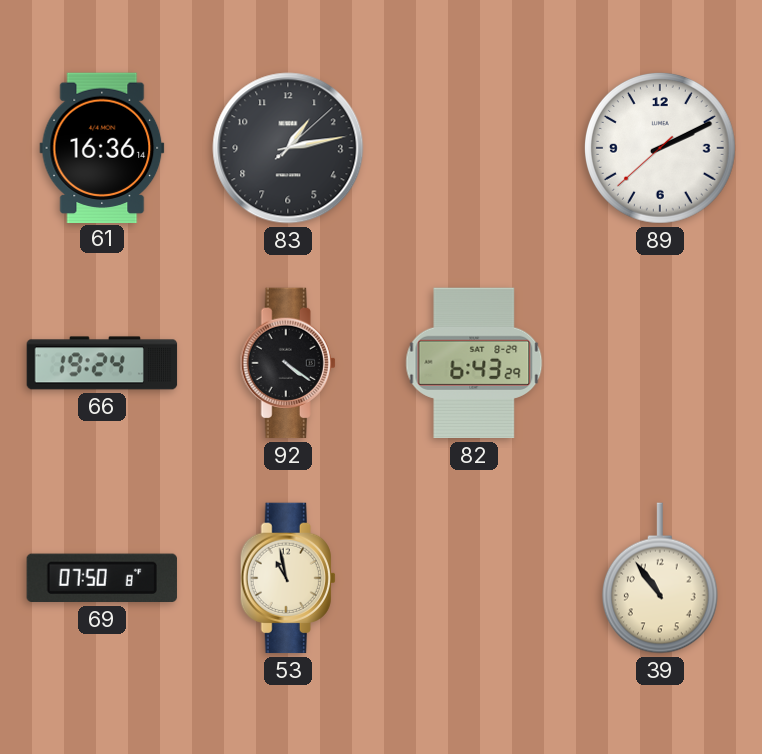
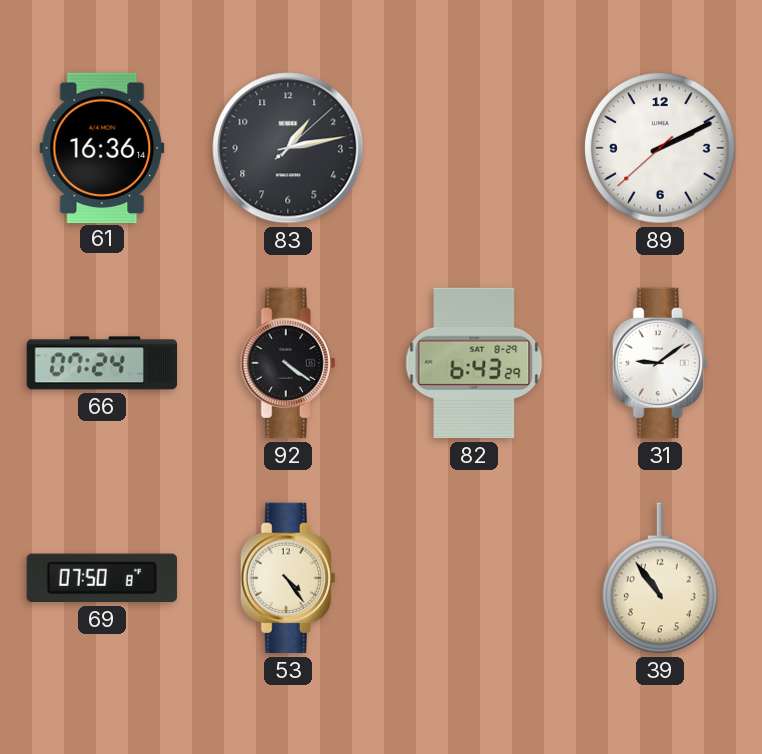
66: 19:24 -> 07:24
31: none -> 9:09
53: 10:58 -> 4:24
